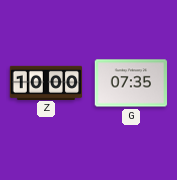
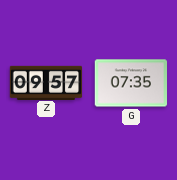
Z: 10:00 -> 09:57
